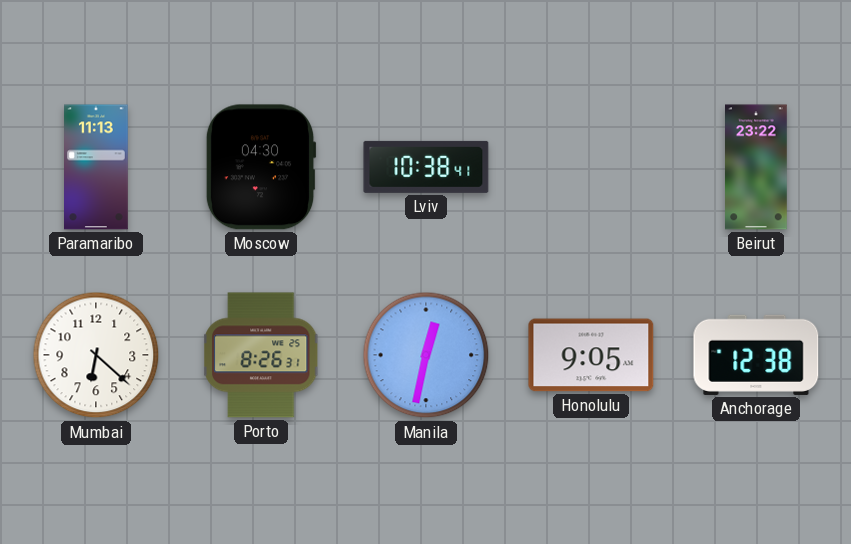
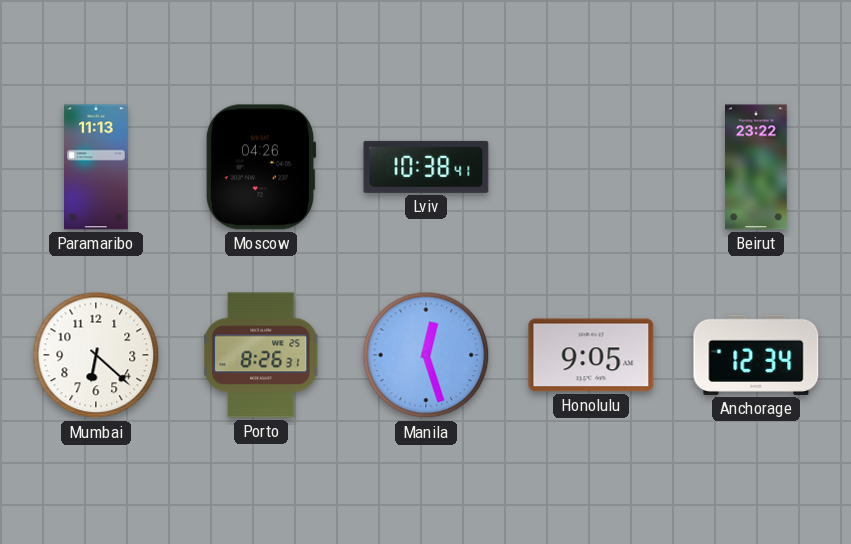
Moscow: 04:30 -> 04:26
Manila: 12:32 -> 12:27
Anchorage: 12:38 -> 12:34
